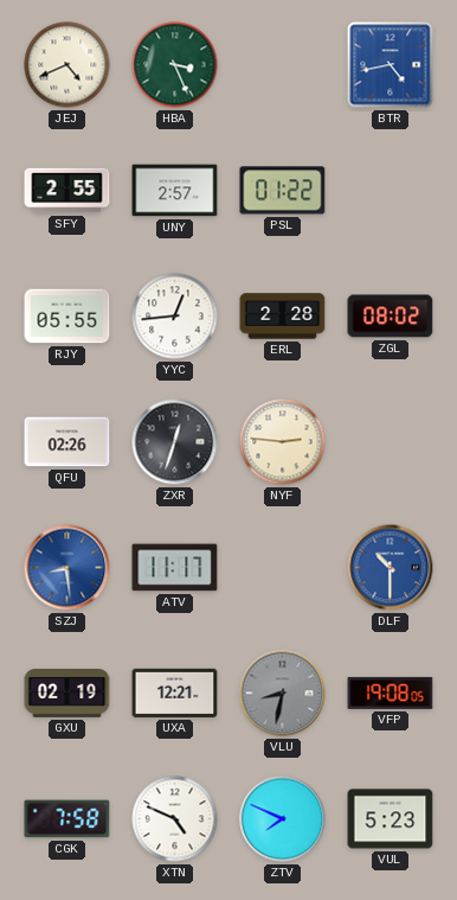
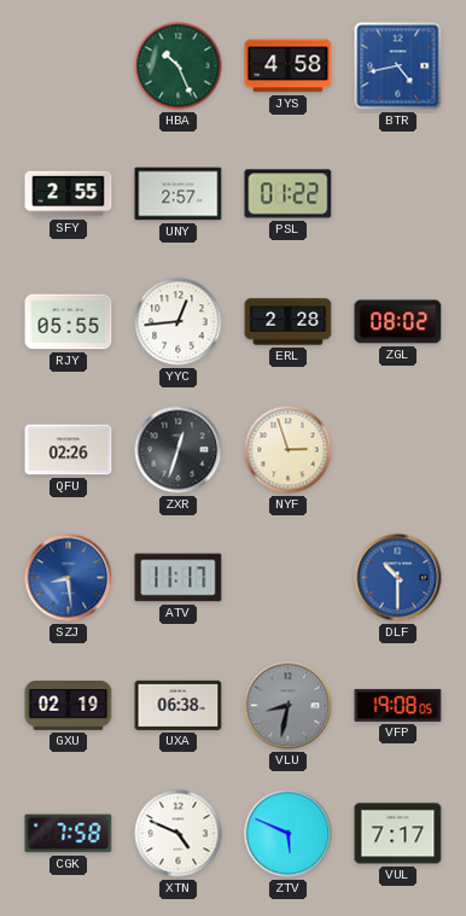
JEJ: 4:41 -> none
HBA: 3:26 -> 10:26
JYS: none -> 4:58
NYF: 2:46 -> 2:57
UXA: 12:21 -> 06:38
ZTV: 7:49 -> 5:49
VUL: 5:23 -> 7:17
